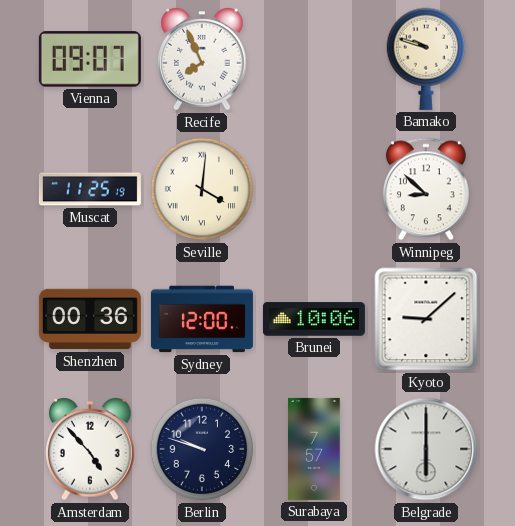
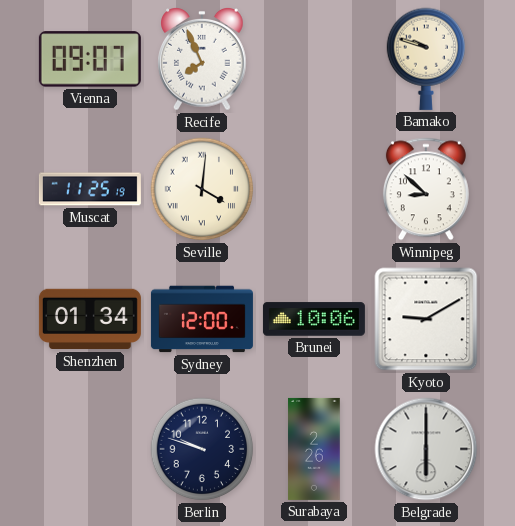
Shenzhen: 00:36 -> 01:34
Kyoto: 9:08 -> 9:10
Amsterdam: 4:53 -> none
Surabaya: 7:57 -> 2:26
